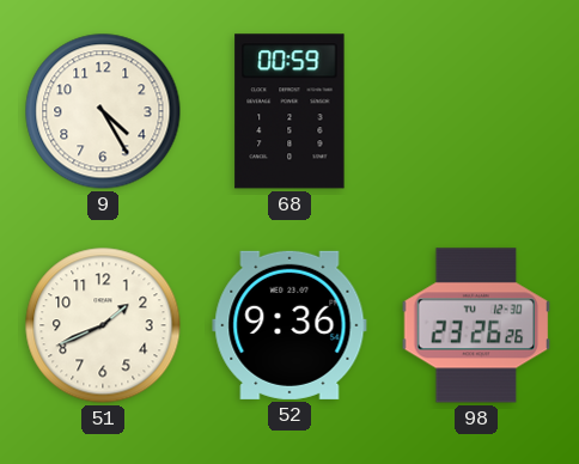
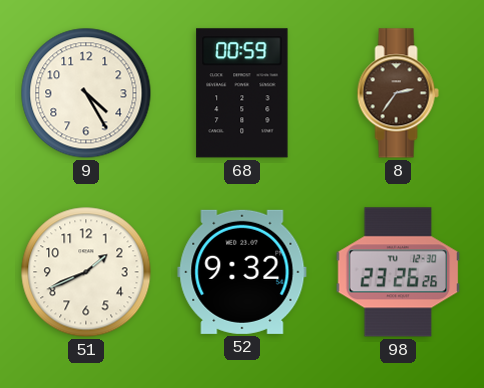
8: none -> 2:36
52: 9:36 -> 9:32
